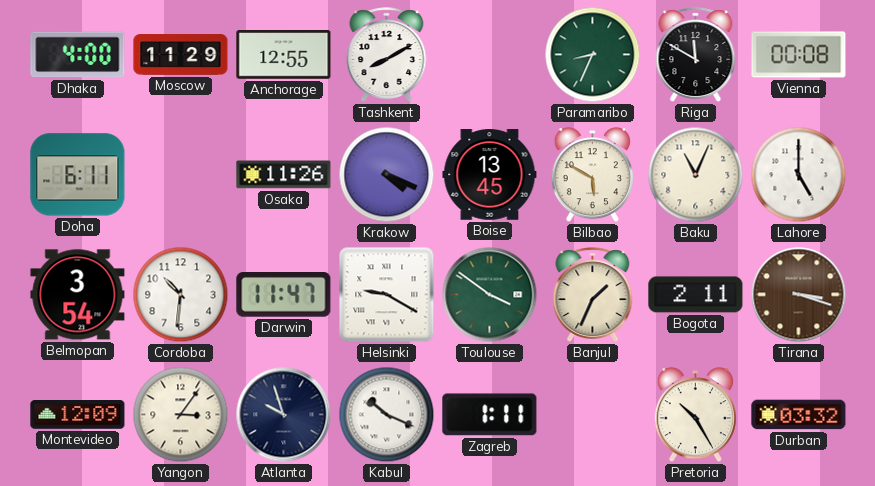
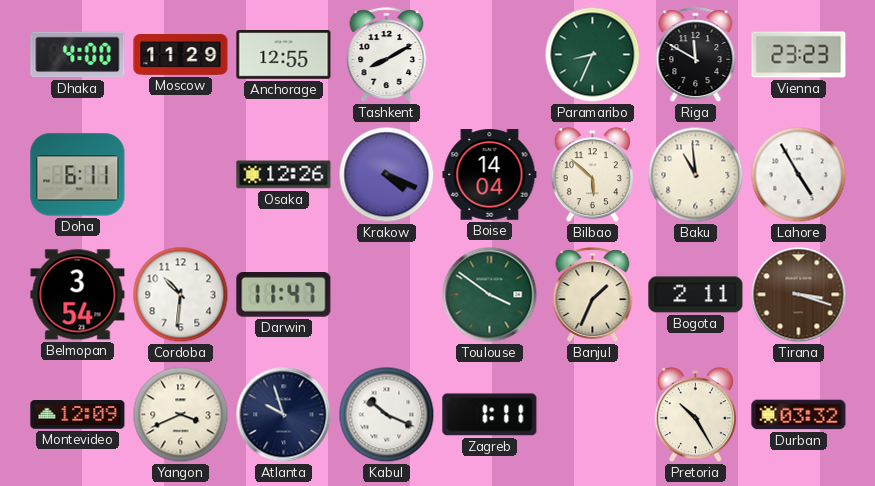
Vienna: 00:08 -> 23:23
Osaka: 11:26 -> 12:26
Boise: 13:45 -> 14:04
Bilbao: 5:50 -> 5:52
Baku: 11:04 -> 10:59
Lahore: 5:00 -> 4:55
Helsinki: 9:20 -> none
Yangon: 3:06 -> 3:41
